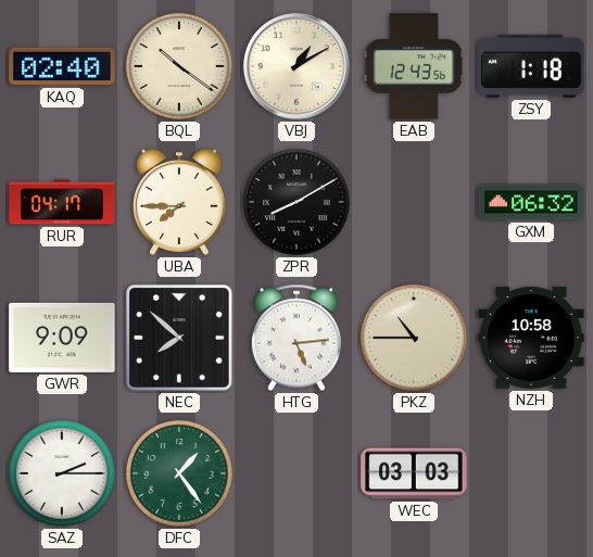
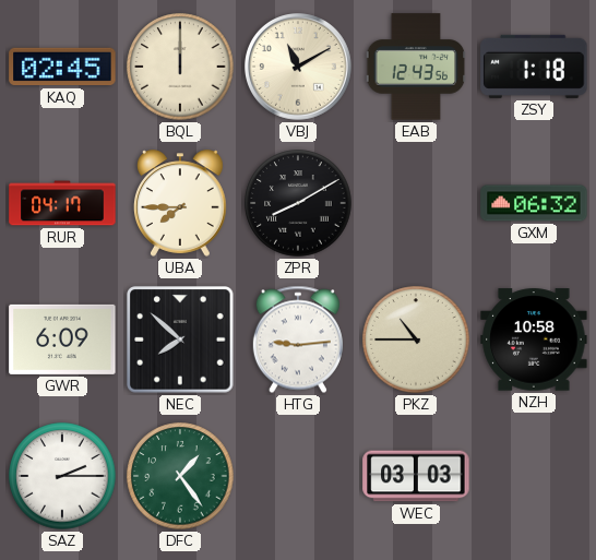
KAQ: 02:40 -> 02:45
BQL: 10:21 -> 12:00
VBJ: 1:10 -> 11:10
GWR: 9:09 -> 6:09
HTG: 5:14 -> 9:14
